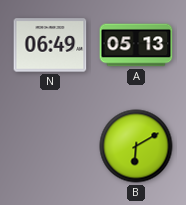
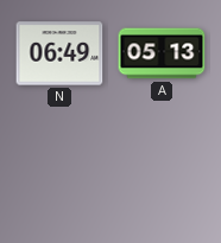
B: 6:10 -> none
